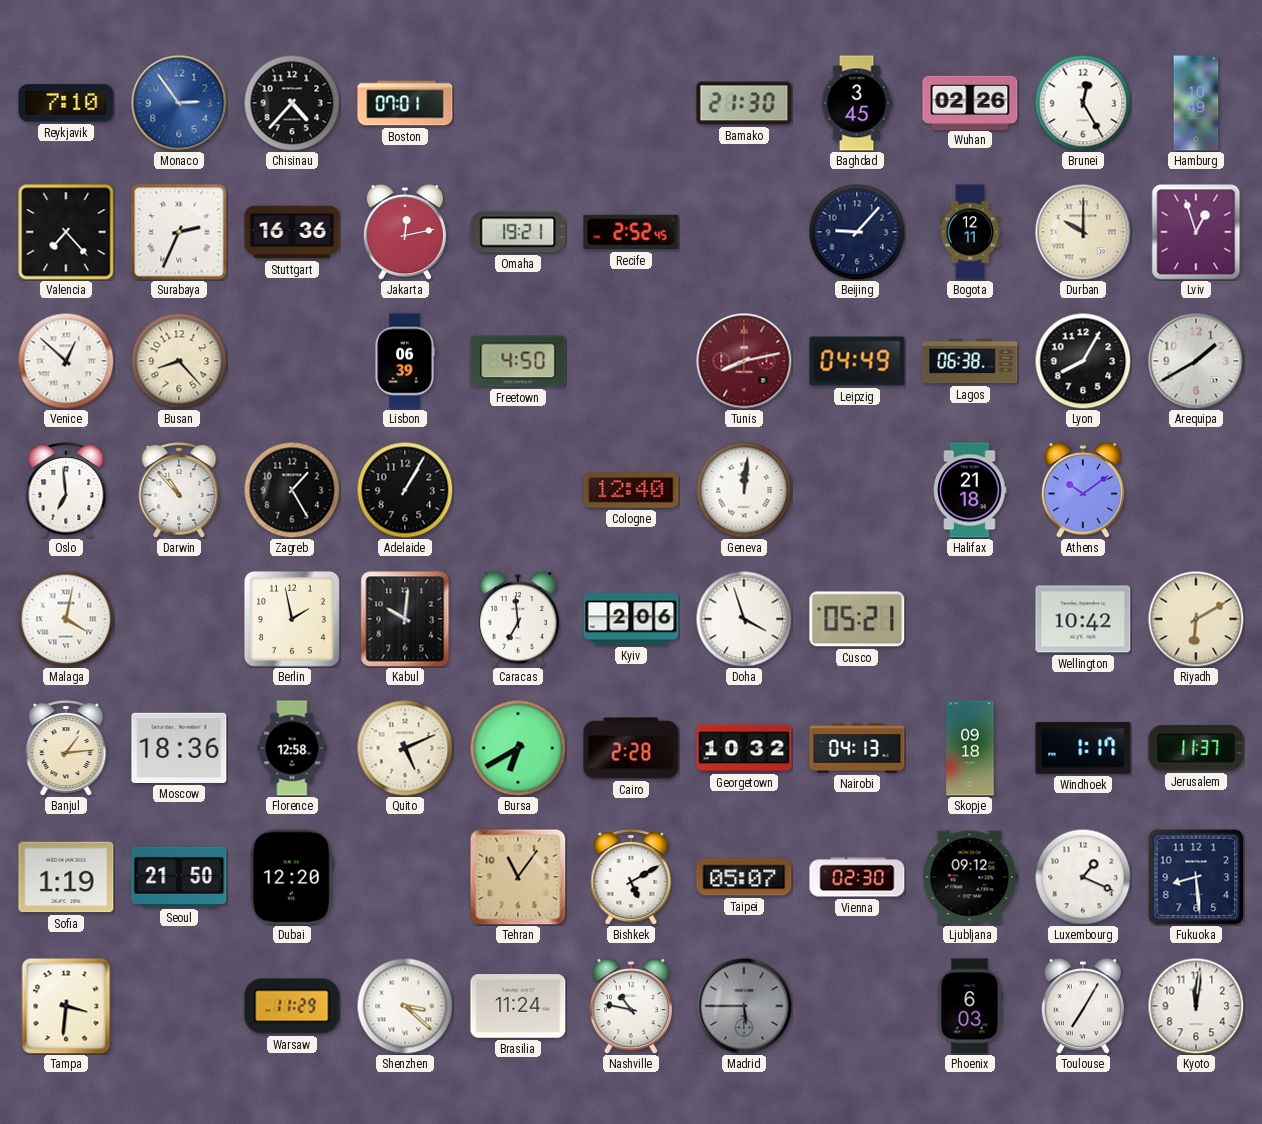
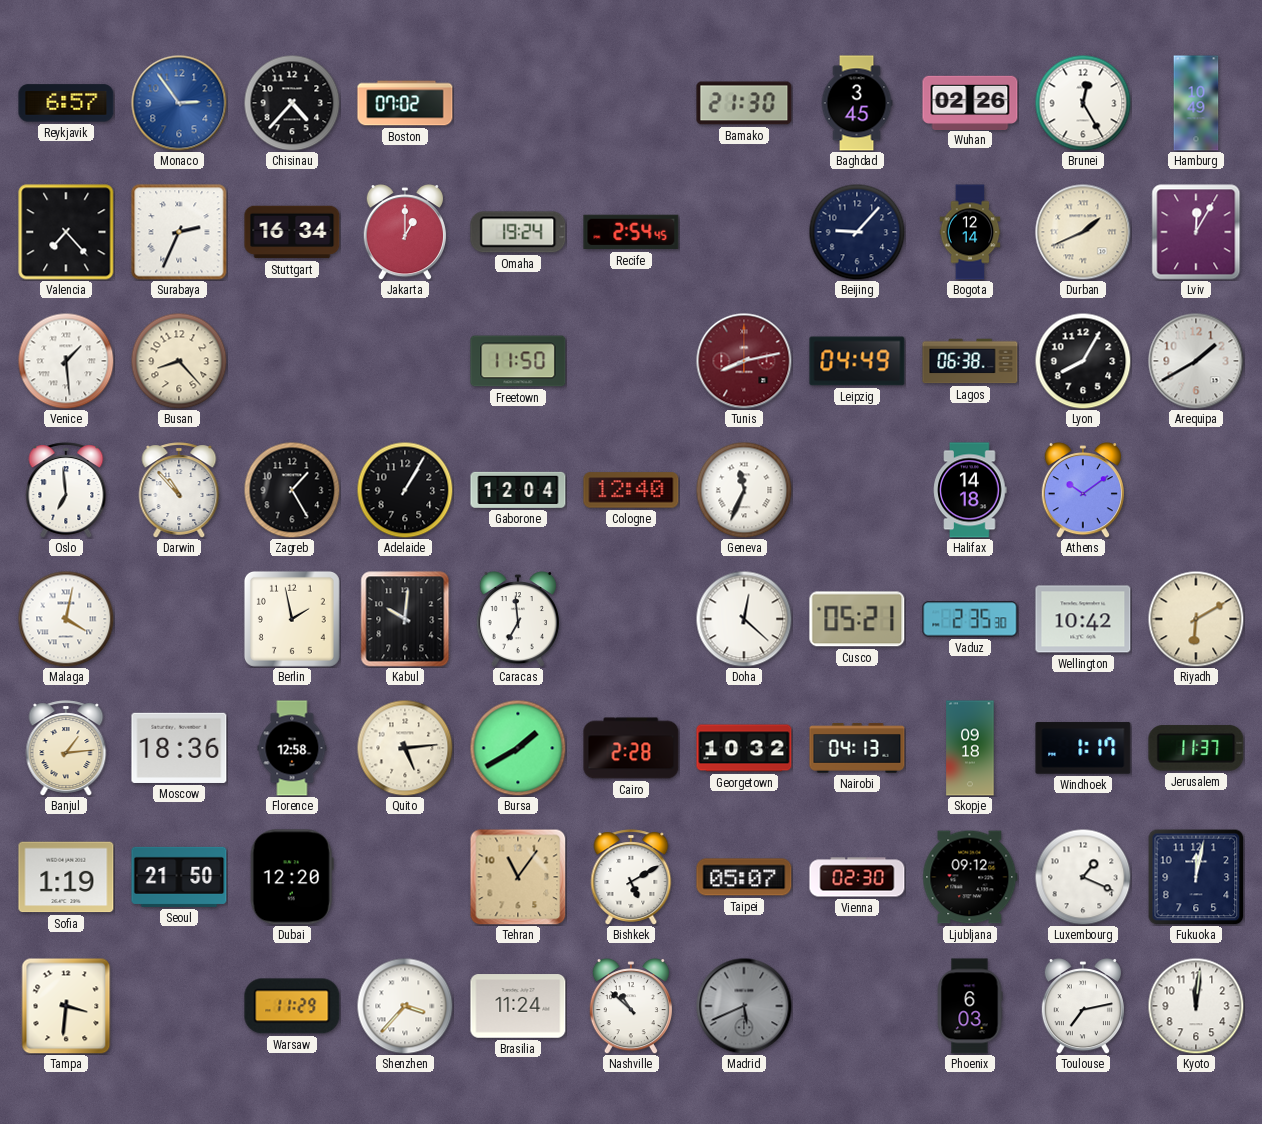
Reykjavik: 7:10 -> 6:57
Boston: 07:01 -> 07:02
Stuttgart: 16:36 -> 16:34
Jakarta: 12:13 -> 1:00
Omaha: 19:21 -> 19:24
Recife: 2:52 -> 2:54
Bogota: 12:11 -> 12:14
Durban: 10:00 -> 1:41
Lviv: 12:57 -> 12:05
Venice: 12:52 -> 1:29
Lisbon: 06:39 -> none
Freetown: 4:50 -> 11:50
Gaborone: none -> 12:04
Geneva: 12:01 -> 11:34
Halifax: 21:18 -> 14:18
Kyiv: 2:06 -> none
Doha: 3:57 -> 12:22
Vaduz: none -> 2:35
Quito: 5:11 -> 5:14
Bursa: 6:40 -> 1:40
Fukuoka: 8:29 -> 12:02
Shenzhen: 3:22 -> 3:37
Nashville: 10:47 -> 10:52
Madrid: 5:45 -> 5:41
Toulouse: 7:05 -> 7:13
